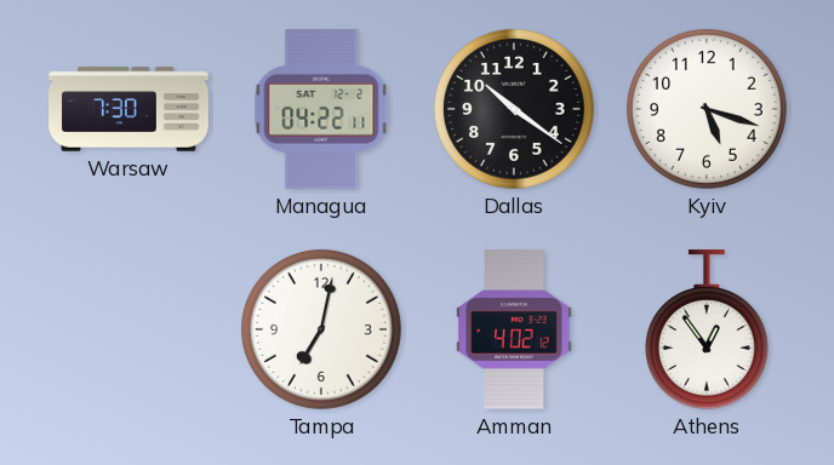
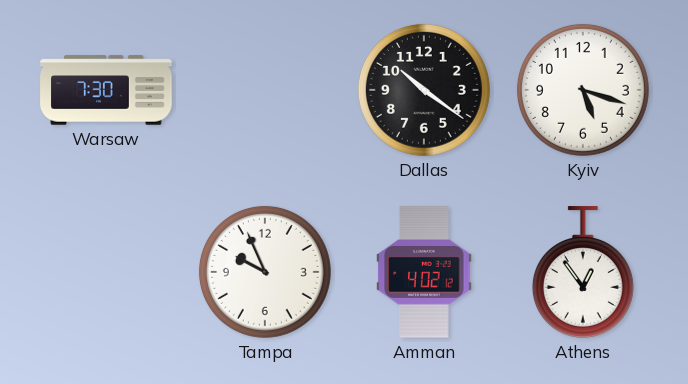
Managua: 04:22 -> none
Tampa: 7:02 -> 9:56
